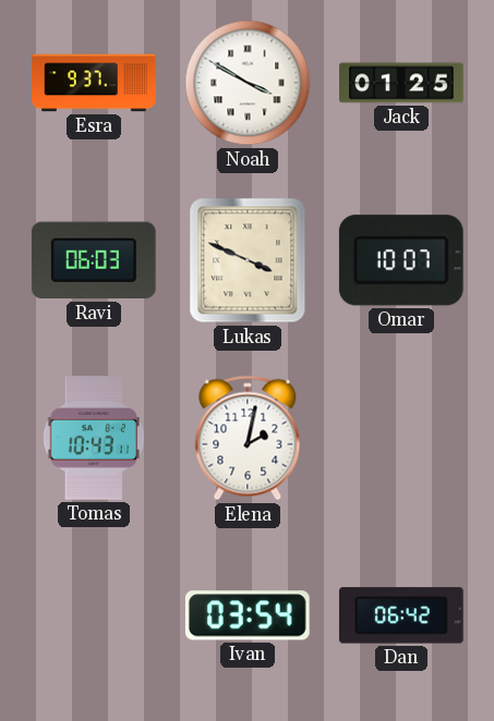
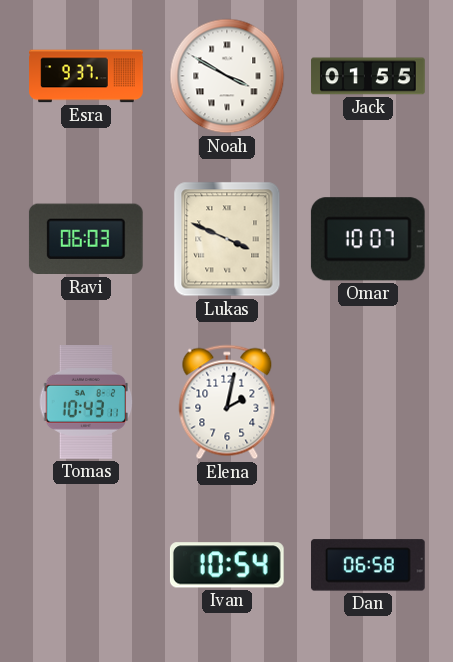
Jack: 01:25 -> 01:55
Ivan: 03:54 -> 10:54
Dan: 06:42 -> 06:58
